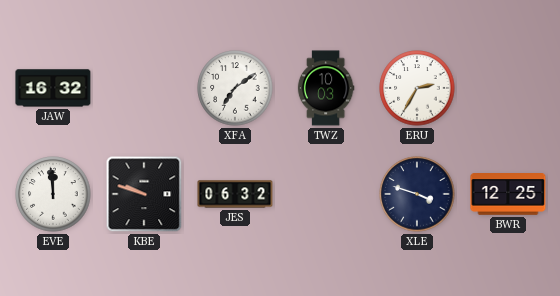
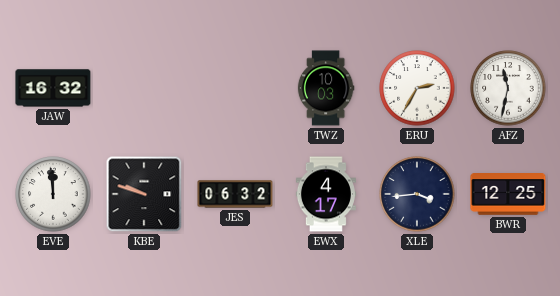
XFA: 7:09 -> none
AFZ: none -> 11:32
EWX: none -> 4:17
XLE: 3:48 -> 3:44
